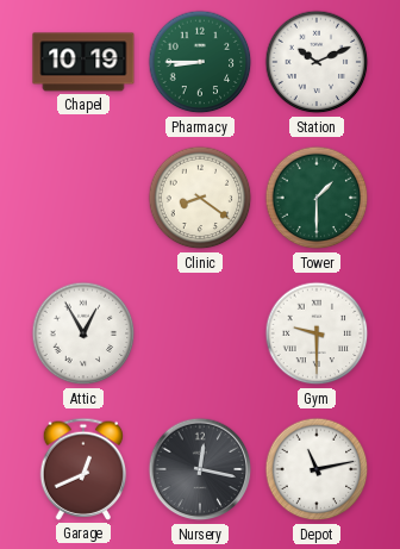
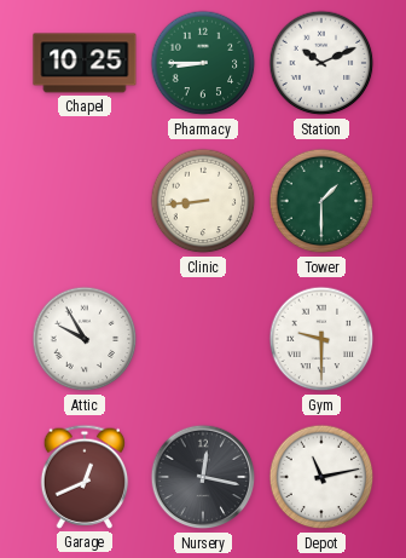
Chapel: 10:19 -> 10:25
Clinic: 8:21 -> 8:44
Attic: 12:55 -> 9:55
